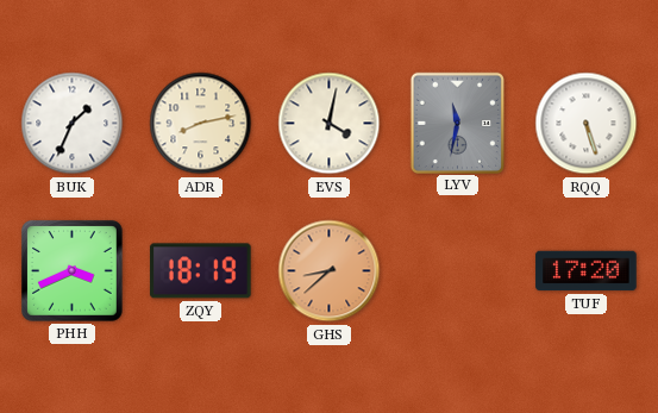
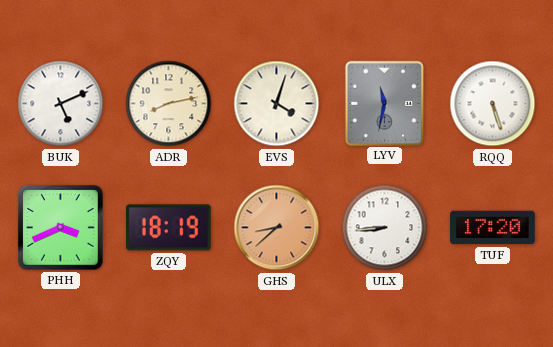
BUK: 1:34 -> 5:11
EVS: 4:02 -> 4:03
ULX: none -> 8:44
